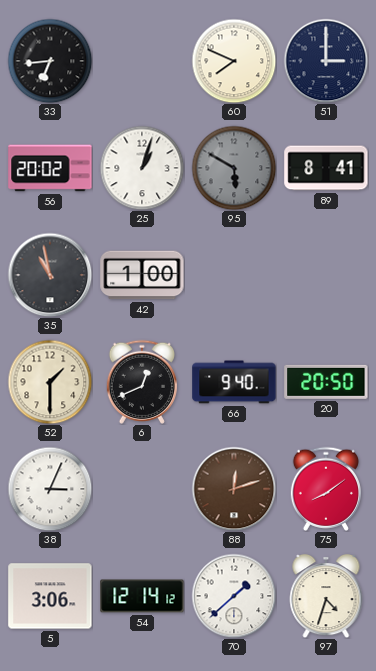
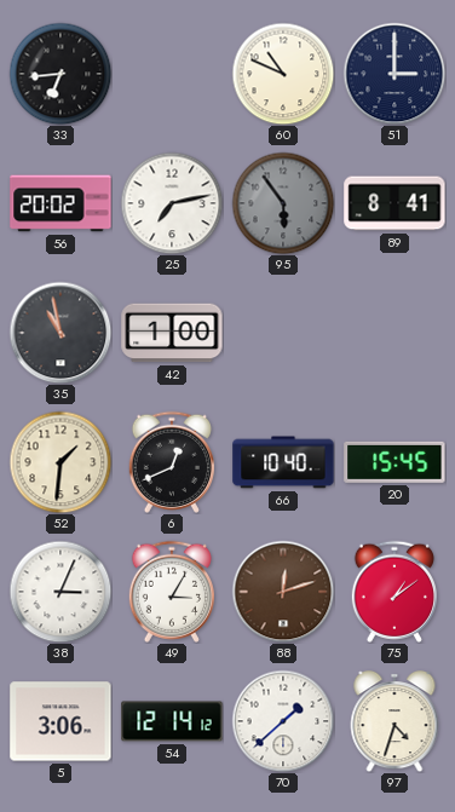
60: 7:49 -> 10:49
25: 1:03 -> 7:13
95: 5:50 -> 5:54
52: 1:30 -> 1:31
66: 9:40 -> 10:40
20: 20:50 -> 15:45
49: none -> 3:05
75: 8:09 -> 1:09
